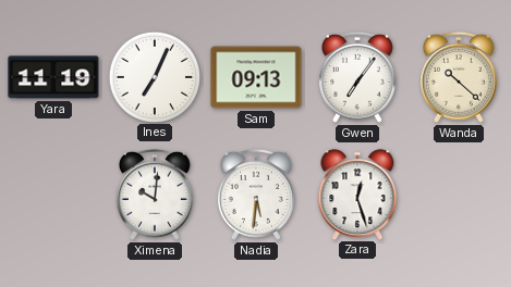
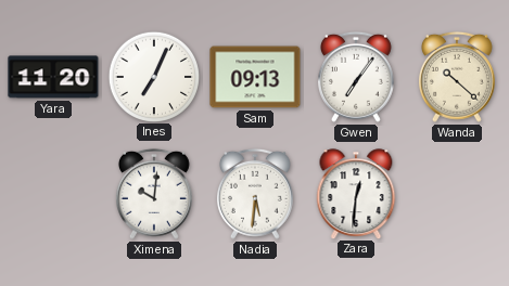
Yara: 11:19 -> 11:20
Zara: 12:27 -> 12:31
